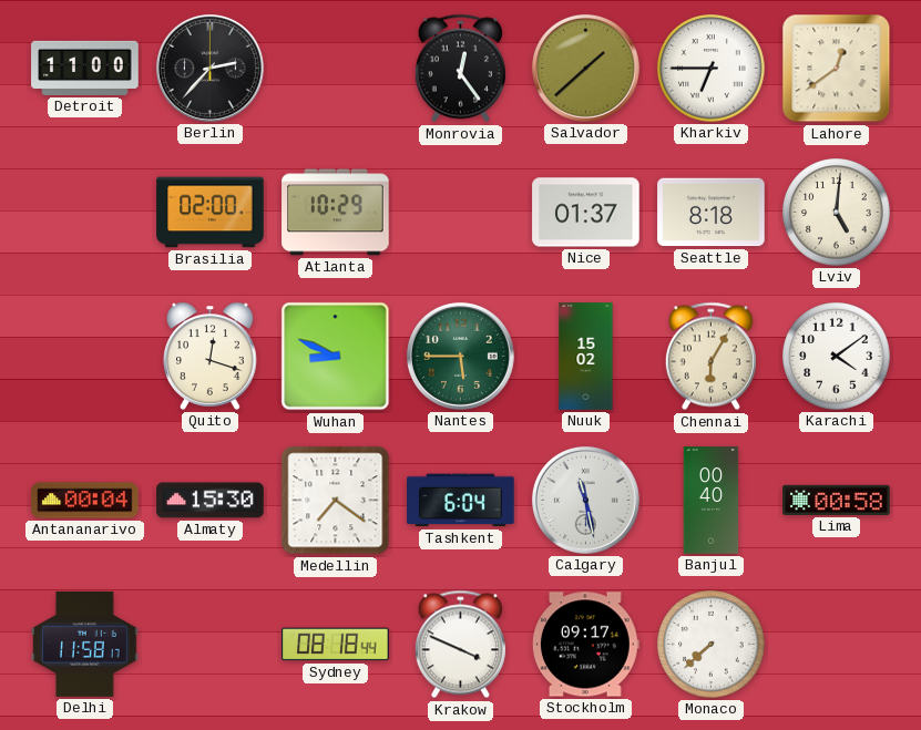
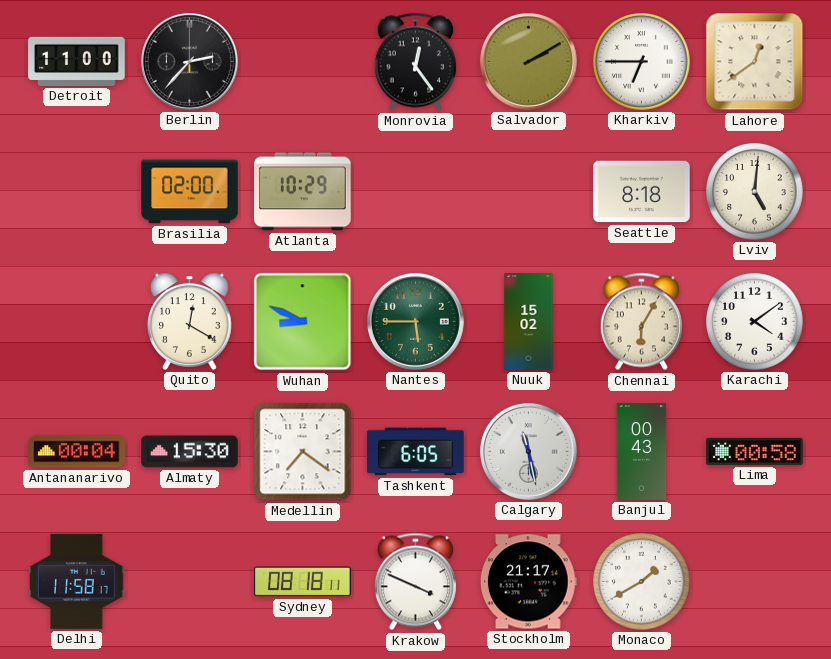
Salvador: 1:38 -> 2:10
Nice: 01:37 -> none
Quito: 12:18 -> 12:20
Tashkent: 6:04 -> 6:05
Banjul: 00:40 -> 00:43
Sydney: 08:18:44 -> 08:18:11
Stockholm: 09:17 -> 21:17
Monaco: 7:38 -> 1:40
